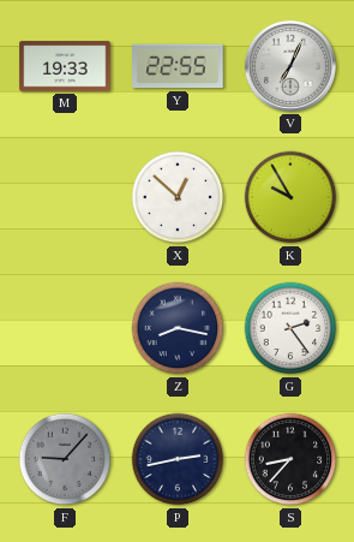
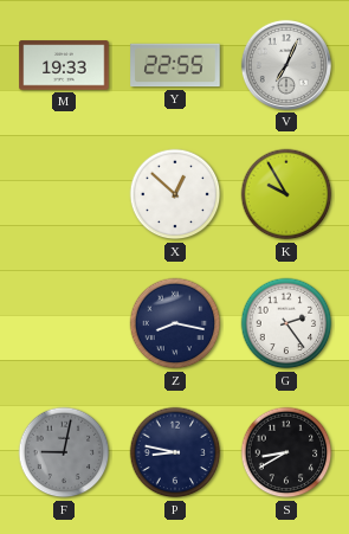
F: 9:07 -> 9:02
P: 2:43 -> 8:47
S: 8:37 -> 8:40
